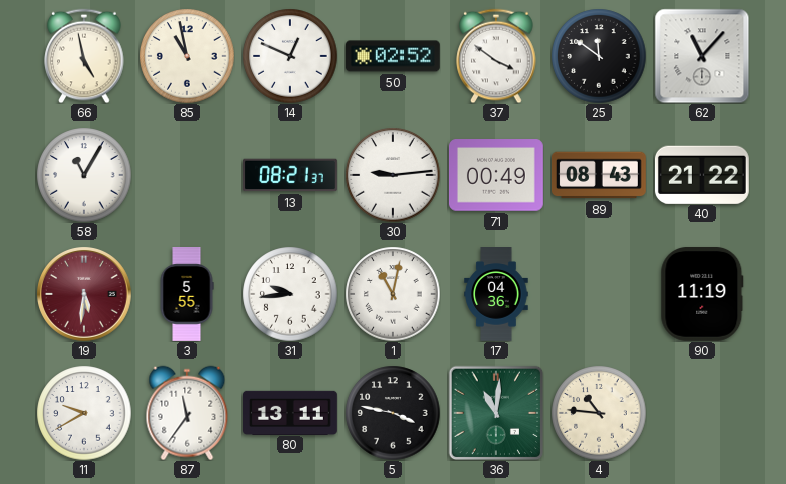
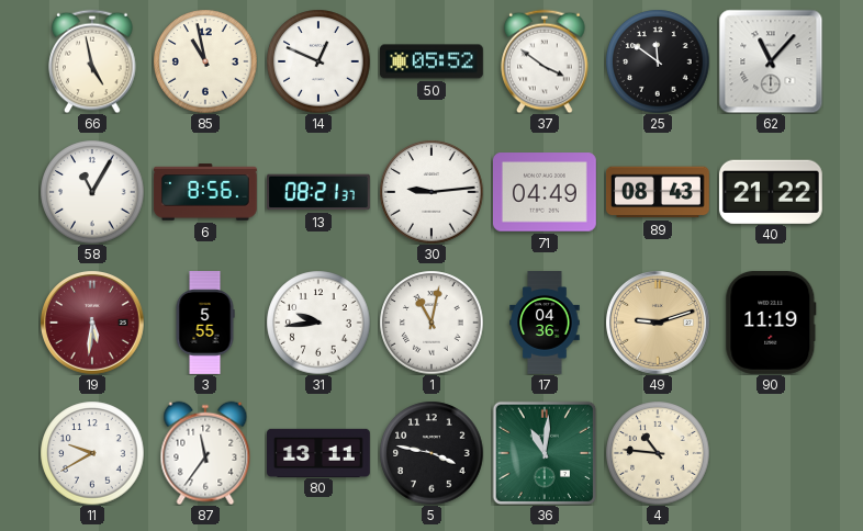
50: 02:52 -> 05:52
6: none -> 8:56
71: 00:49 -> 04:49
49: none -> 9:12
